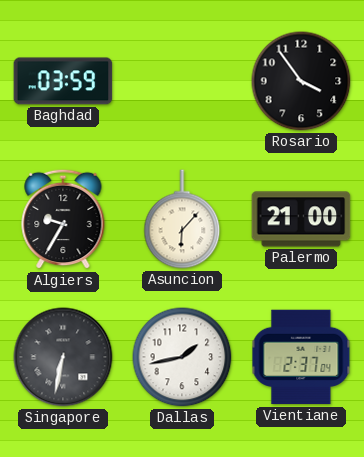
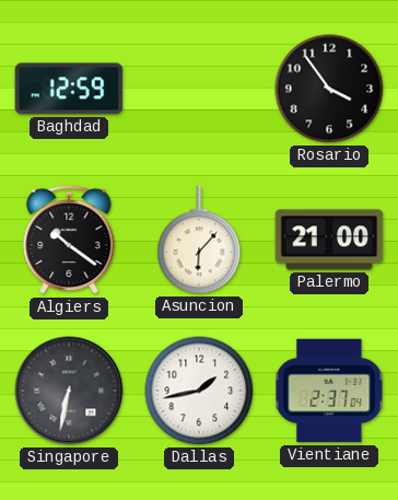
Baghdad: 03:59 -> 12:59
Algiers: 9:35 -> 10:21
